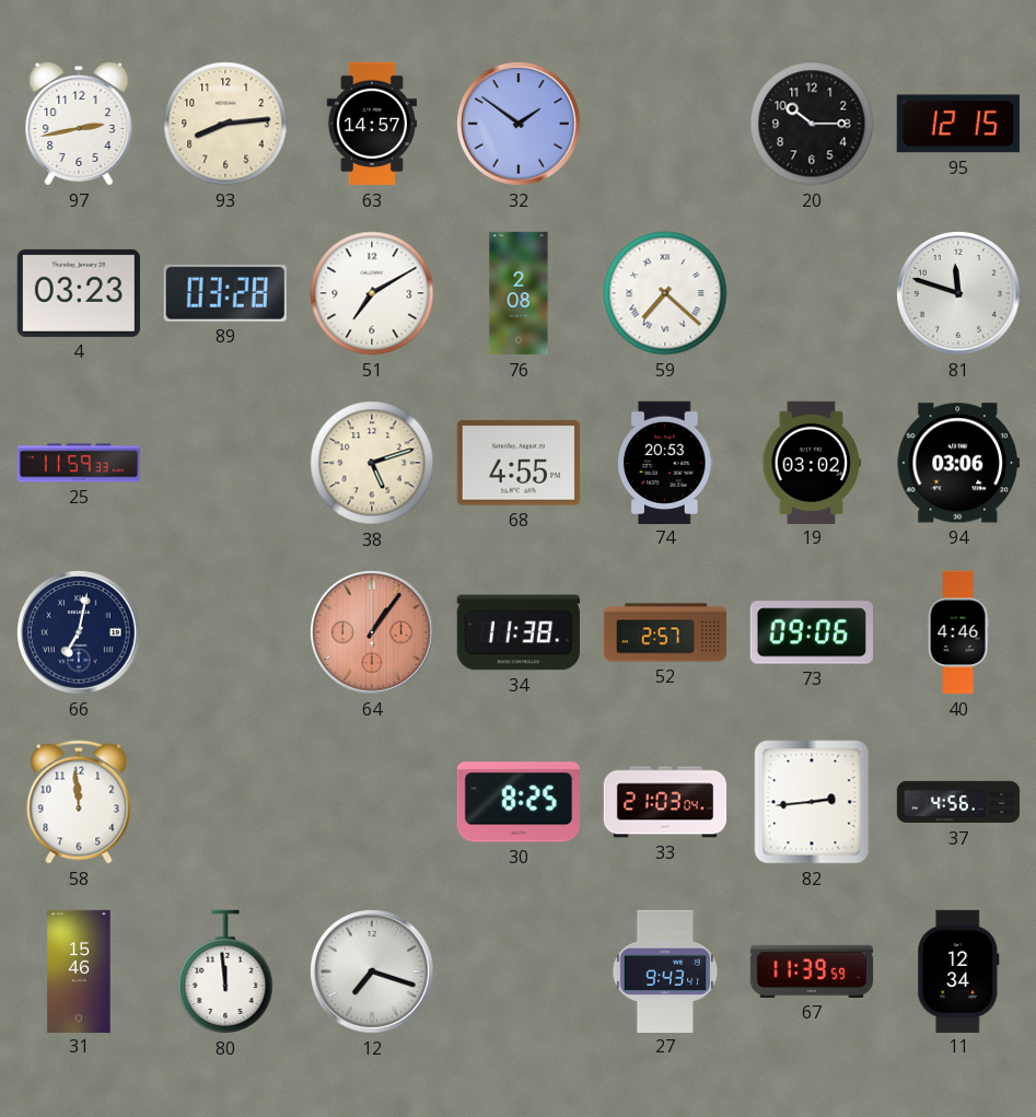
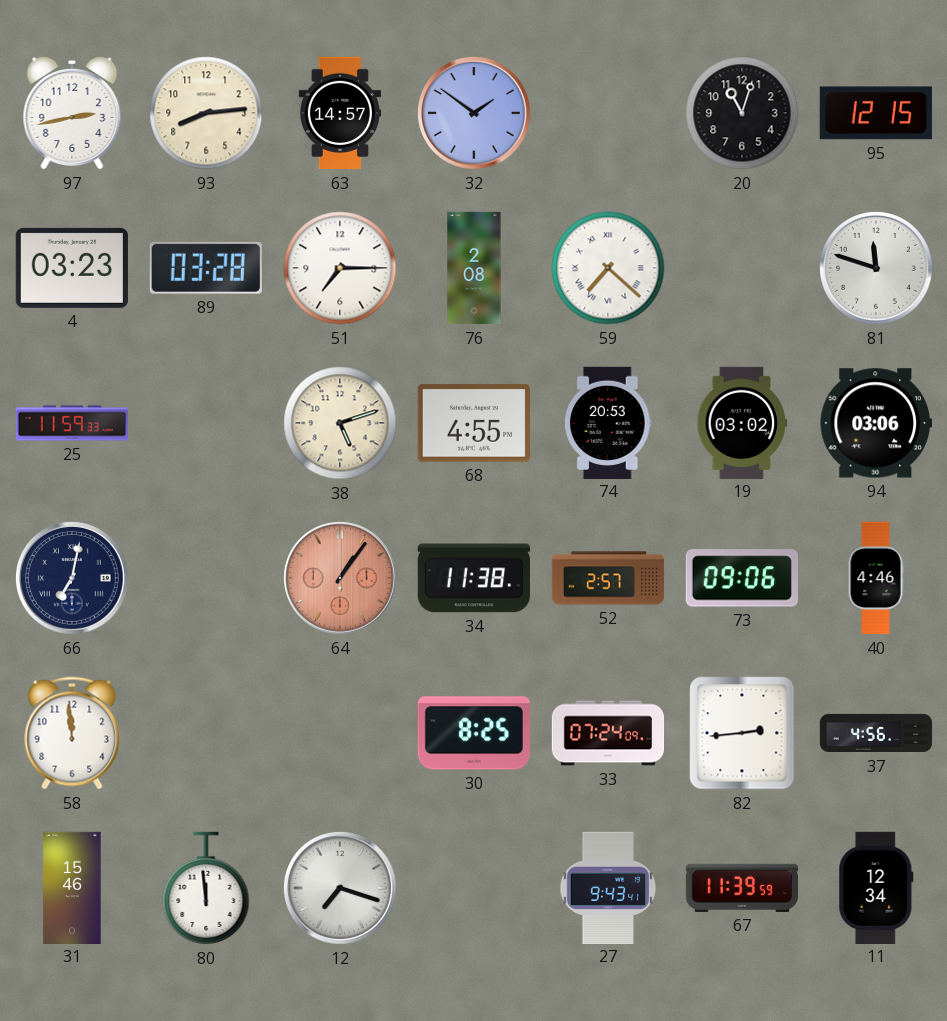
20: 10:15 -> 11:03
51: 7:10 -> 7:15
33: 21:03 -> 07:24
